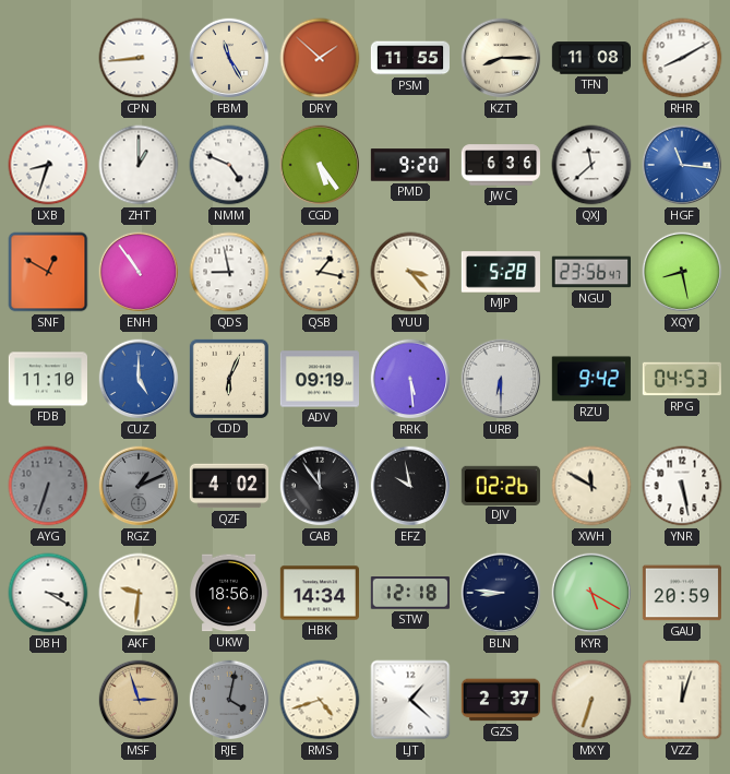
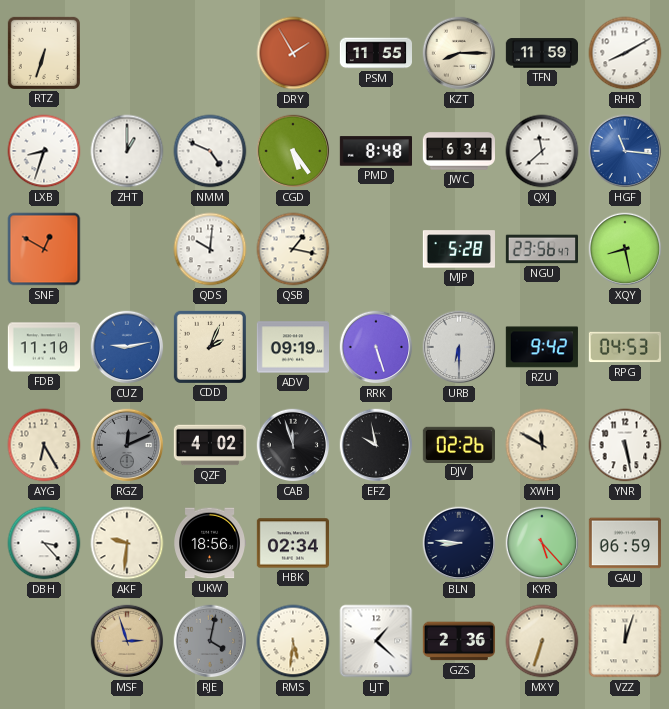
RTZ: none -> 6:33
CPN: 8:44 -> none
FBM: 11:25 -> none
DRY: 1:52 -> 1:55
TFN: 11:08 -> 11:59
PMD: 9:20 -> 8:48
JWC: 6:36 -> 6:34
ENH: 10:54 -> none
QDS: 8:58 -> 10:01
YUU: 3:23 -> none
CUZ: 5:00 -> 9:13
CDD: 6:04 -> 2:04
RRK: 5:29 -> 5:27
AYG: 6:33 -> 6:25
AYG dial: grey -> cream
RGZ: 1:11 -> 12:11
CAB: 11:54 -> 11:57
DBH: 3:20 -> 3:23
HBK: 14:34 -> 02:34
STW: 12:18 -> none
KYR: 5:20 -> 5:23
GAU: 20:59 -> 06:59
RMS: 4:42 -> 5:31
GZS: 2:37 -> 2:36
